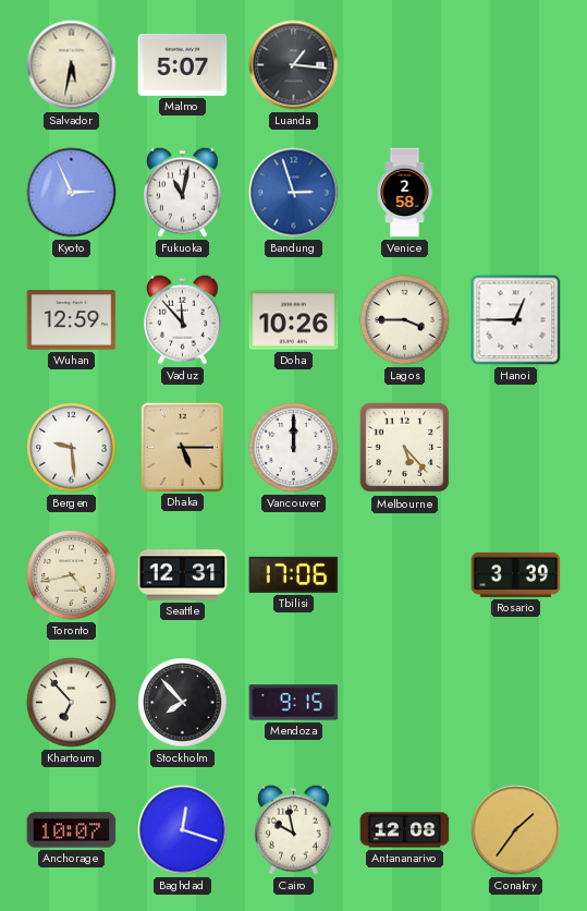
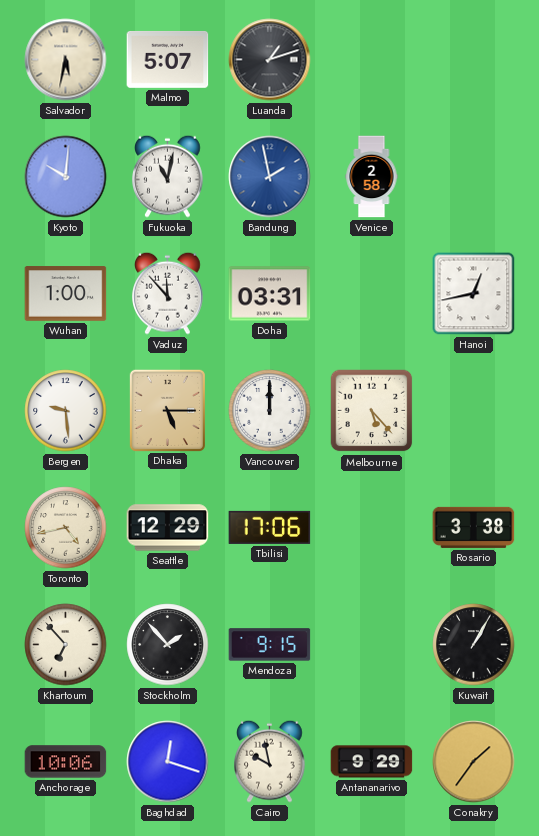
Luanda: 1:16 -> 1:12
Kyoto: 2:56 -> 10:01
Bandung: 2:57 -> 1:58
Wuhan: 12:59 -> 1:00
Doha: 10:26 -> 03:31
Lagos: 3:45 -> none
Hanoi: 12:45 -> 12:43
Seattle: 12:31 -> 12:29
Rosario: 3:39 -> 3:38
Stockholm: 7:53 -> 1:53
Kuwait: none -> 1:05
Anchorage: 10:07 -> 10:06
Antananarivo: 12:08 -> 9:29
